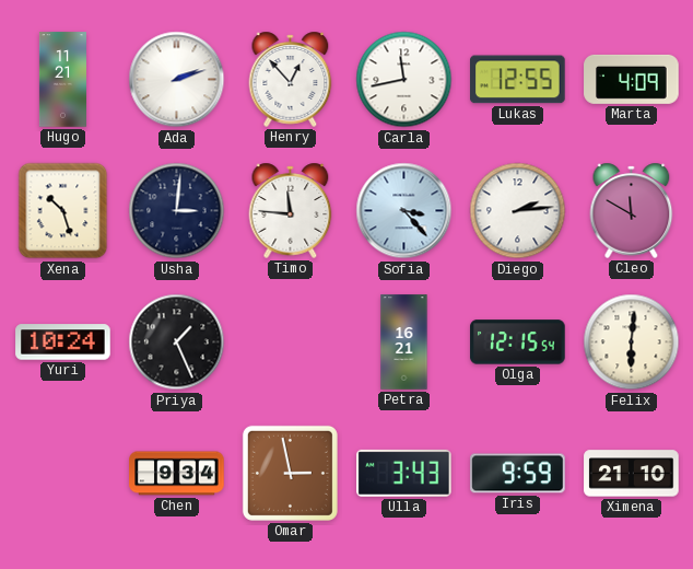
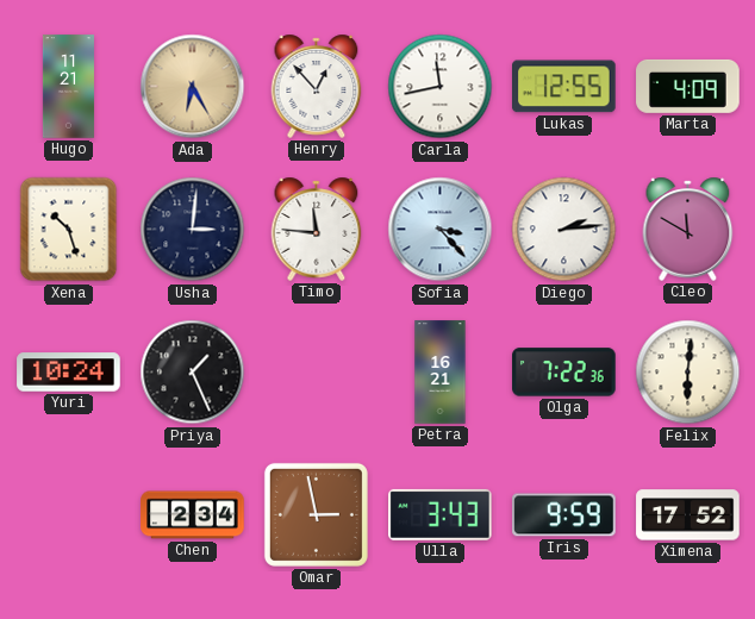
Ada: 2:12 -> 6:25
Ada dial: white -> champagne
Olga: 12:15 -> 7:22
Chen: 9:34 -> 2:34
Ximena: 21:10 -> 17:52
